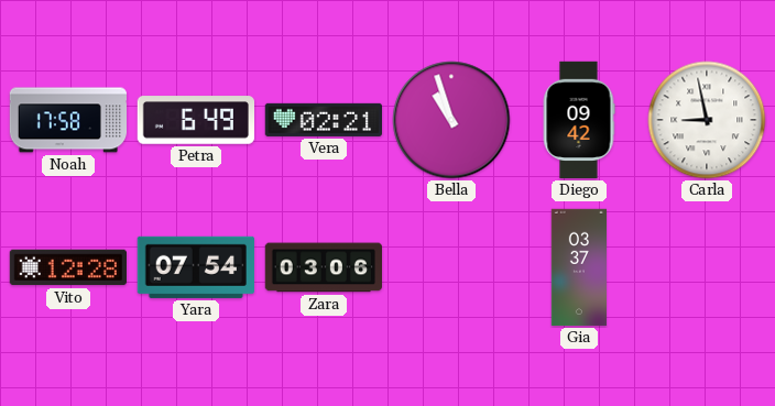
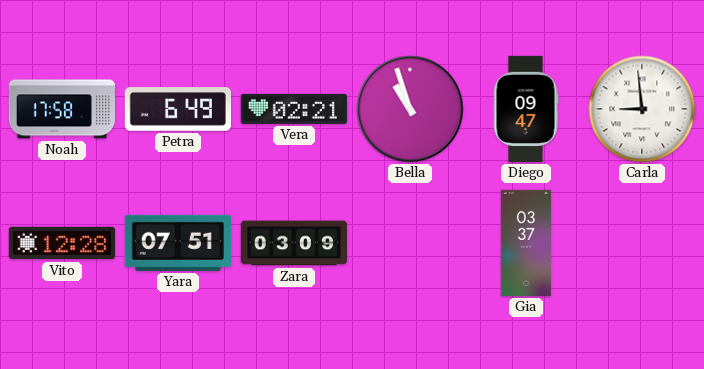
Diego: 09:42 -> 09:47
Carla: 8:58 -> 8:59
Yara: 07:54 -> 07:51
Zara: 03:06 -> 03:09
